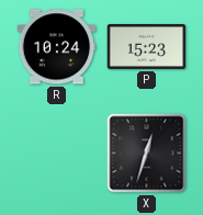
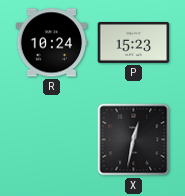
X: 12:33 -> 12:32
